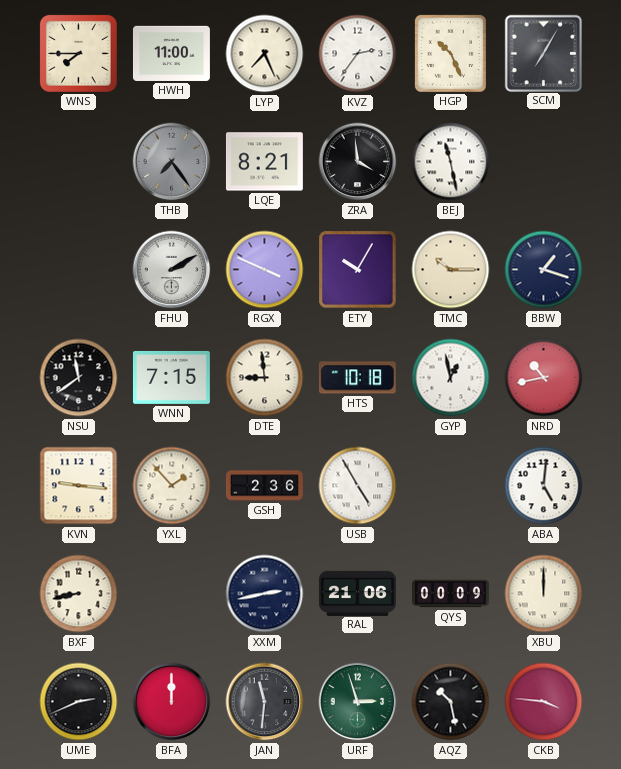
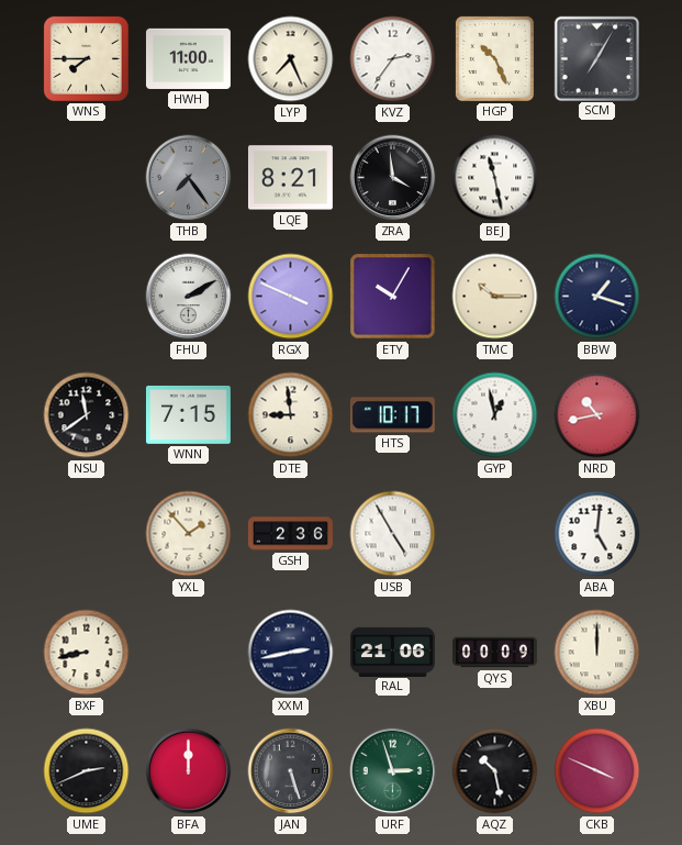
HTS: 10:18 -> 10:17
KVN: 9:16 -> none
JAN: 11:31 -> 5:27
CKB: 3:46 -> 3:49
